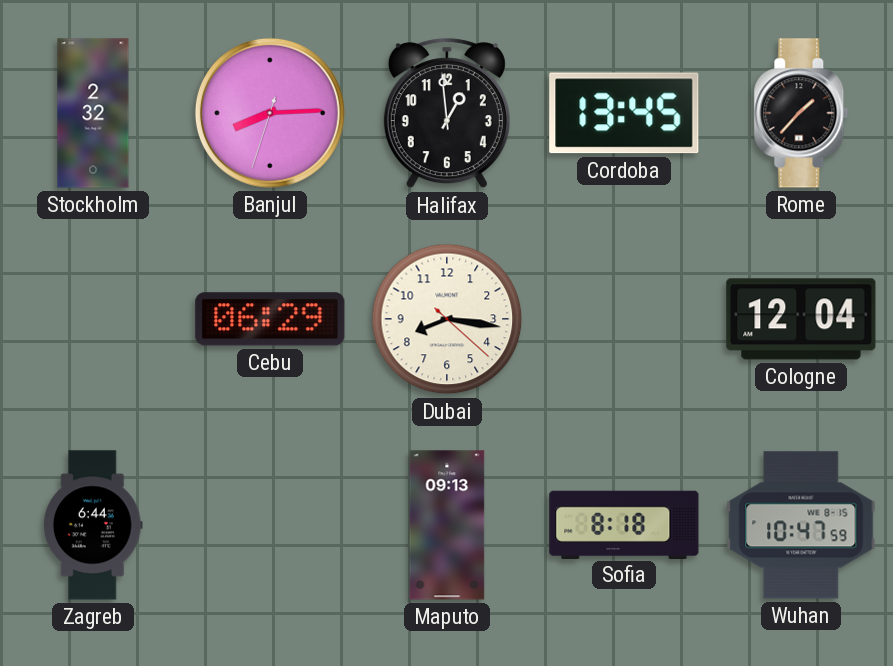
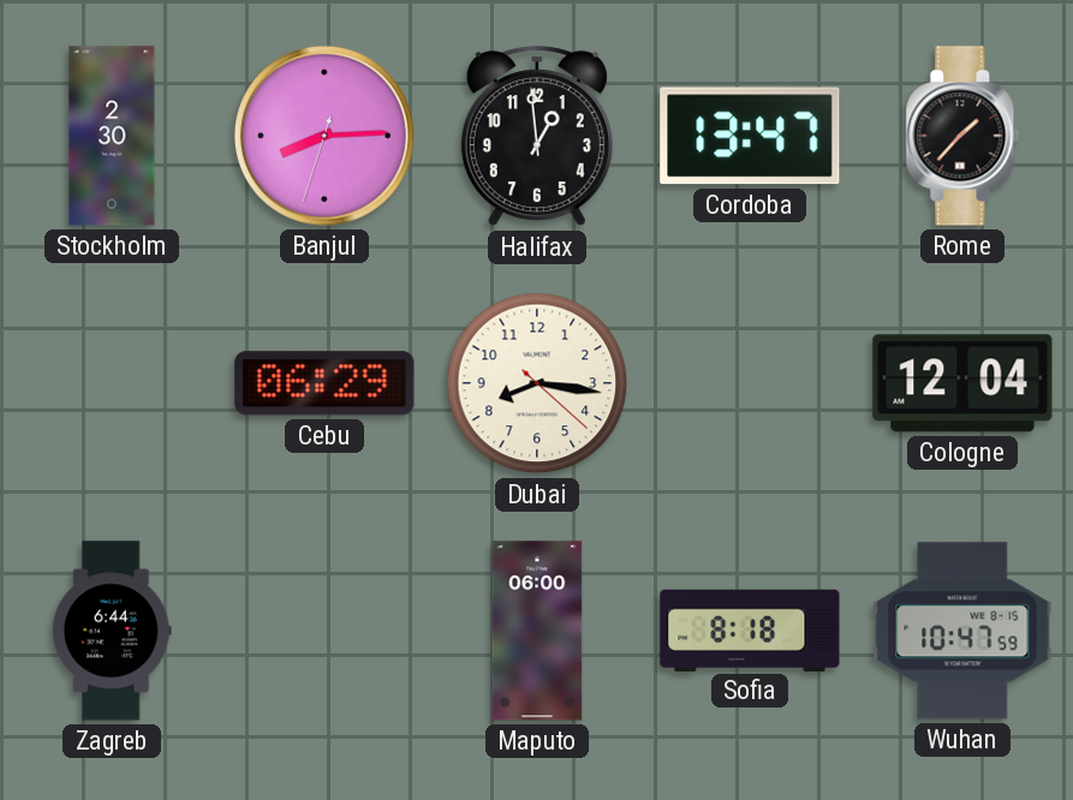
Stockholm: 2:32 -> 2:30
Cordoba: 13:45 -> 13:47
Maputo: 09:13 -> 06:00
